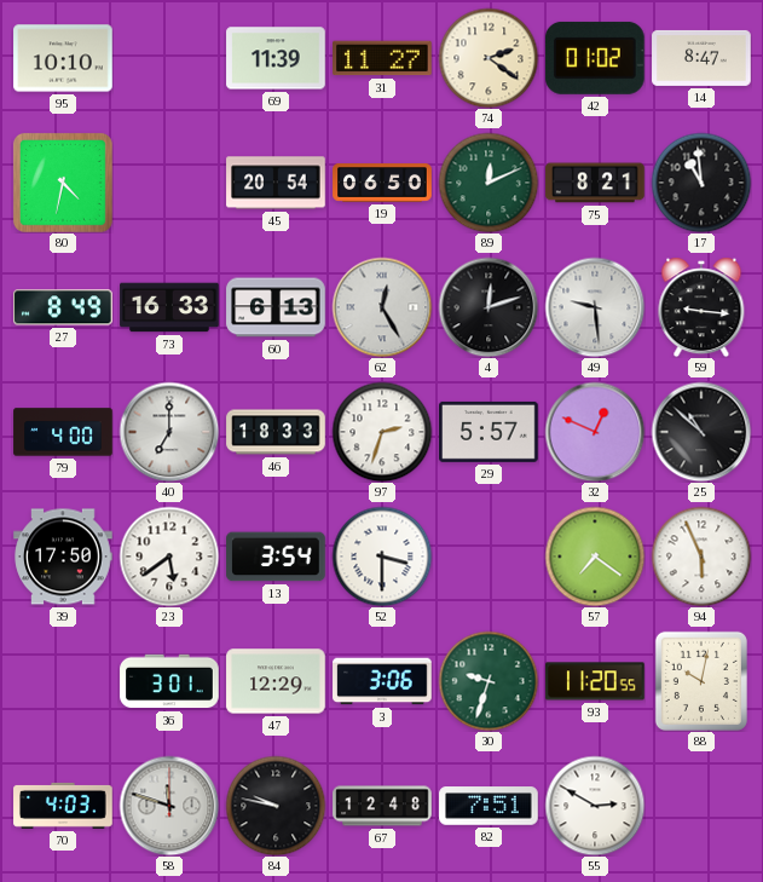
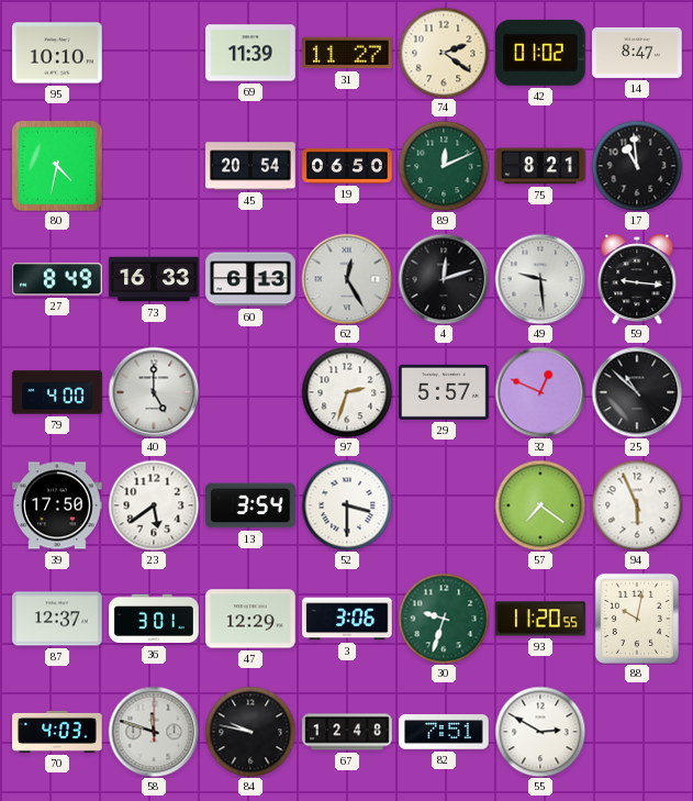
40: 7:00 -> 5:00
46: 18:33 -> none
87: none -> 12:37
